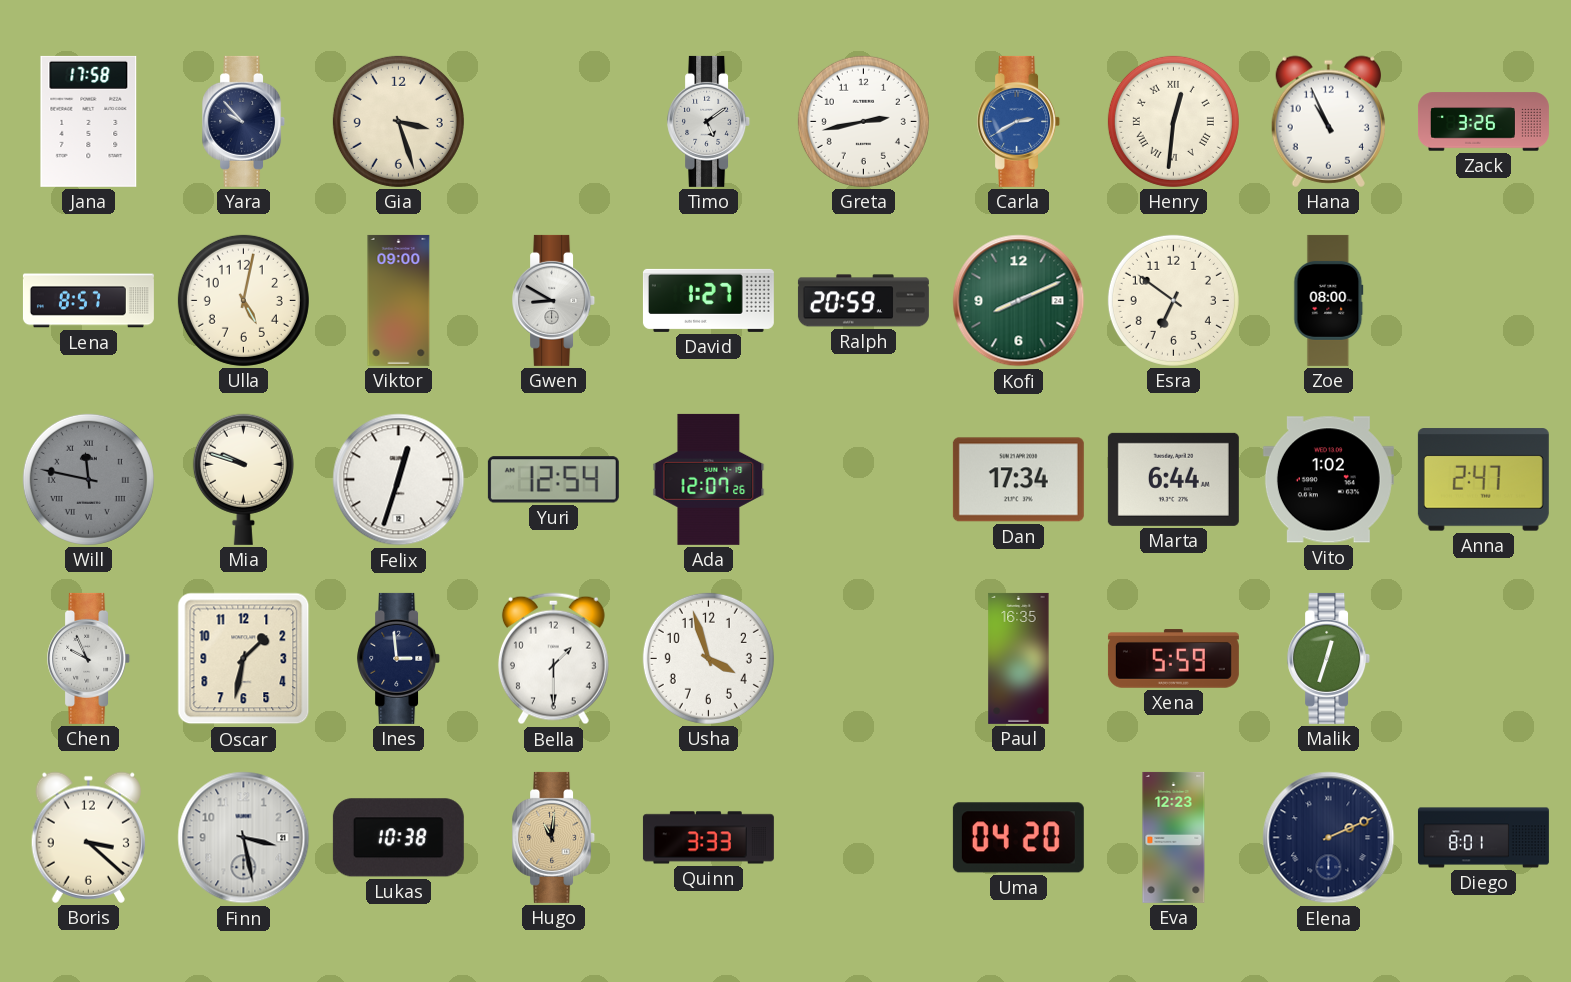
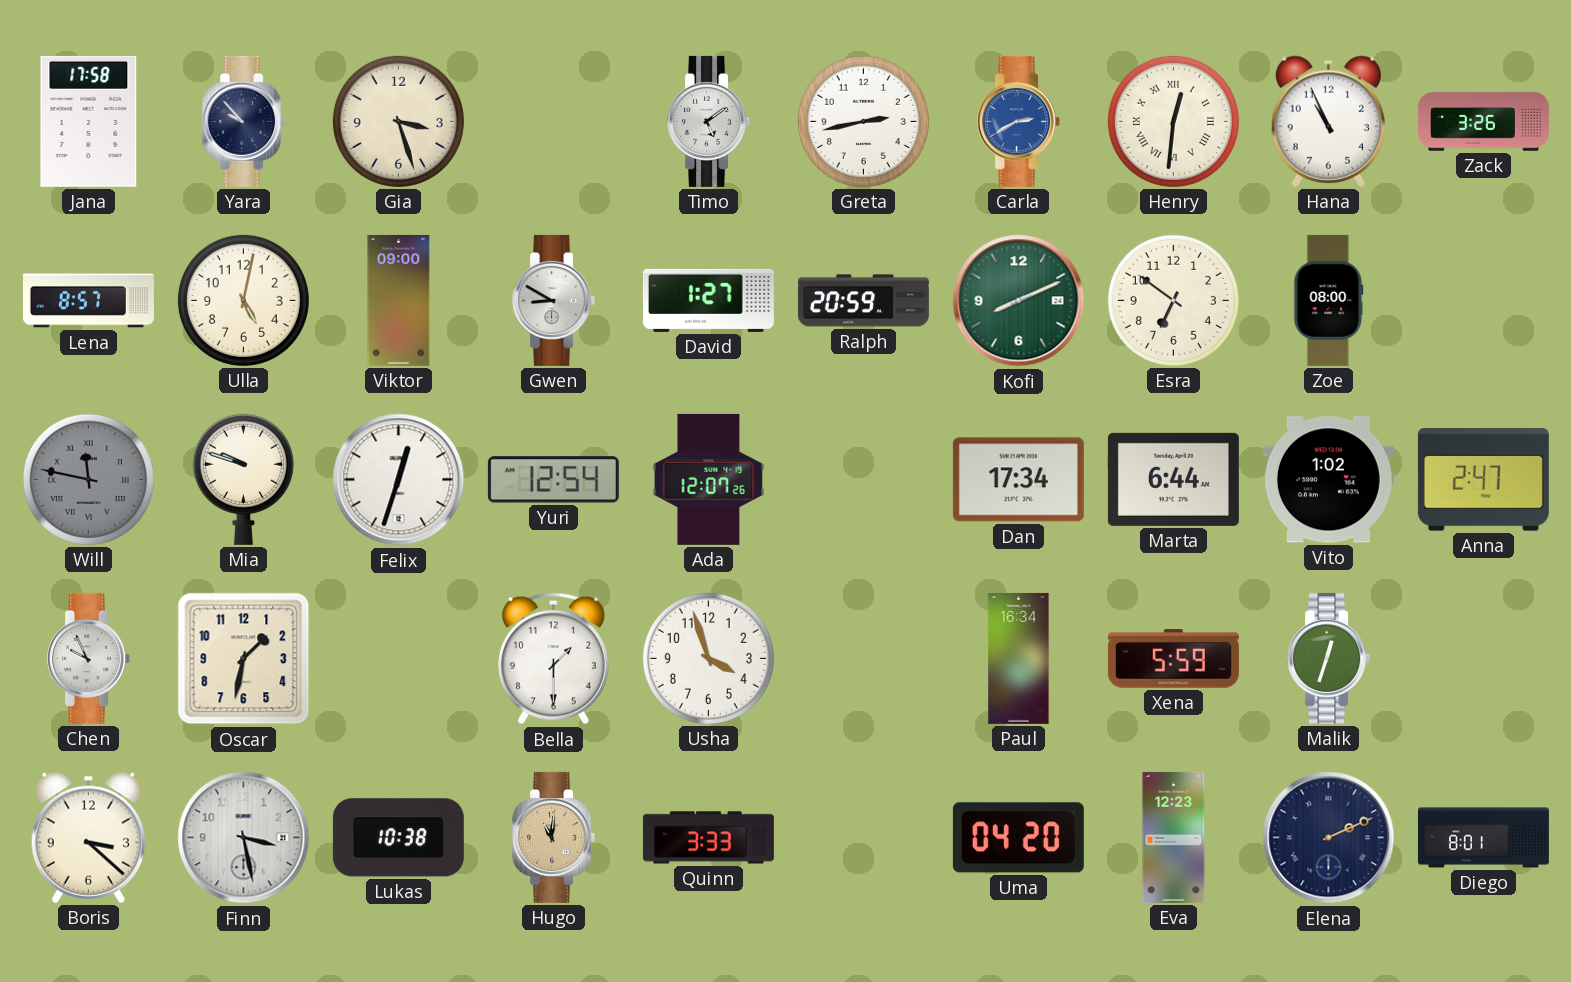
Ines: 2:59 -> none
Paul: 16:35 -> 16:34
